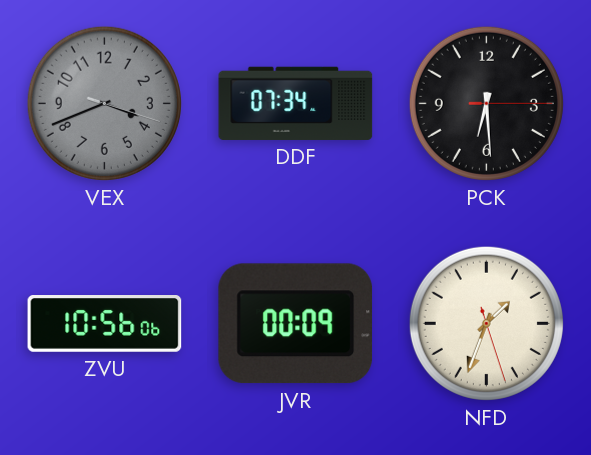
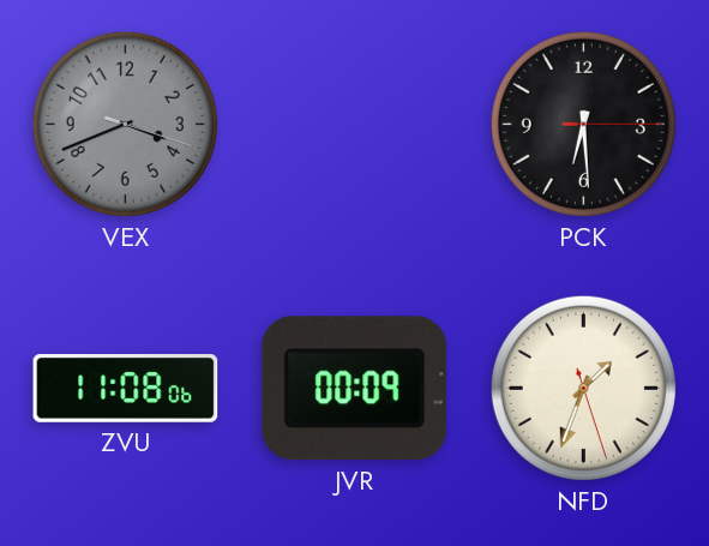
DDF: 07:34 -> none
ZVU: 10:56 -> 11:08
